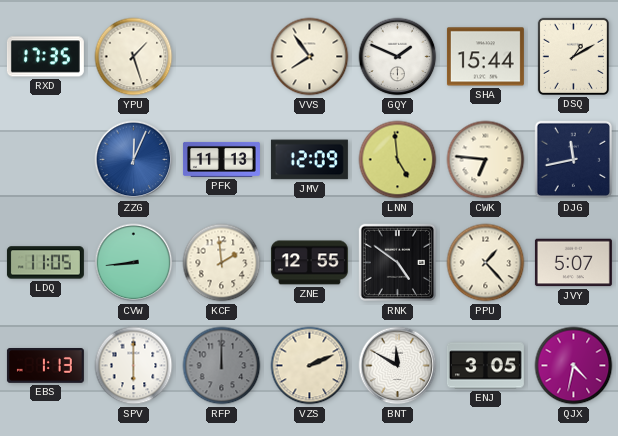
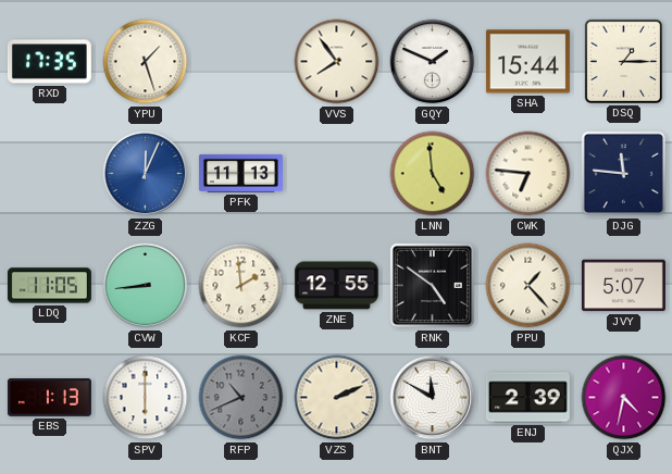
DSQ: 1:10 -> 1:15
JMV: 12:09 -> none
DJG: 11:43 -> 11:46
RFP: 12:00 -> 10:41
ENJ: 3:05 -> 2:39
